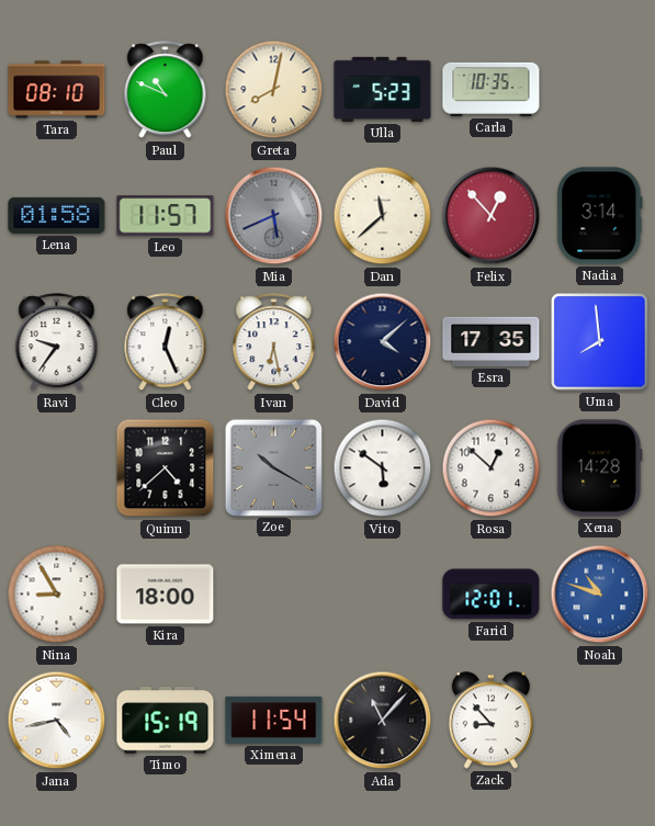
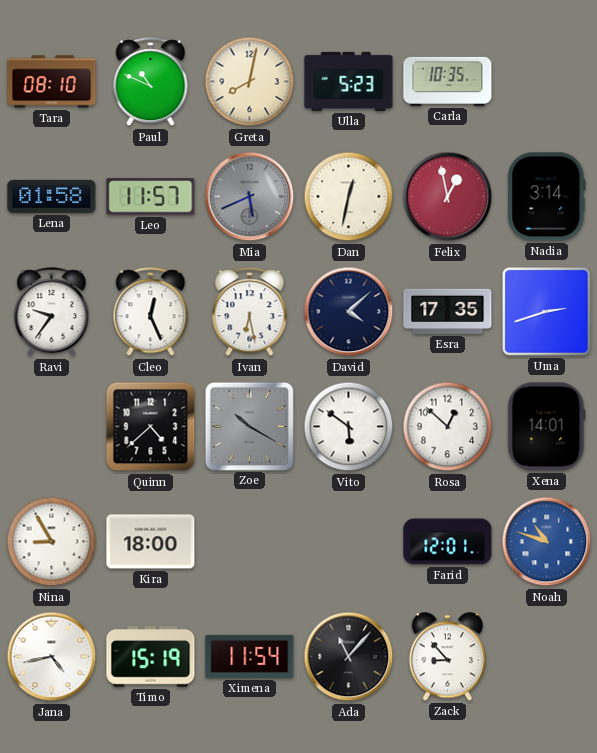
Dan: 11:38 -> 12:32
Felix: 12:53 -> 12:58
Uma: 7:59 -> 2:42
Xena: 14:28 -> 14:01
